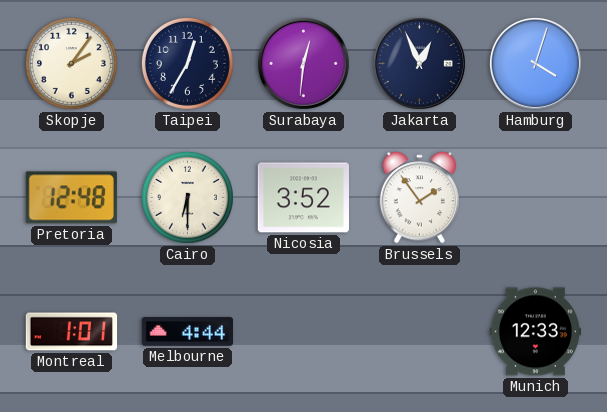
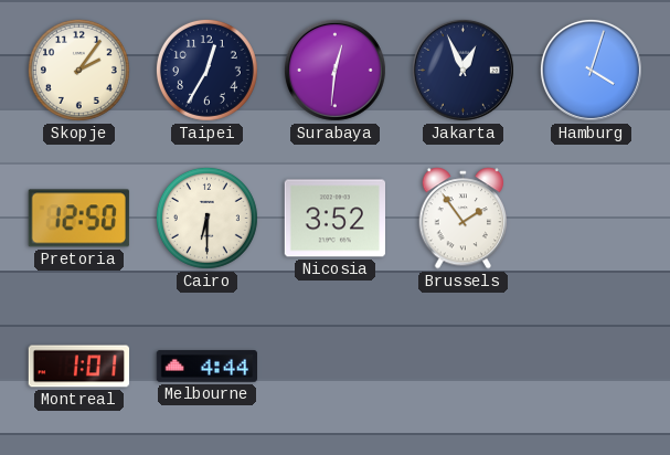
Pretoria: 12:48 -> 12:50
Munich: 12:33 -> none
